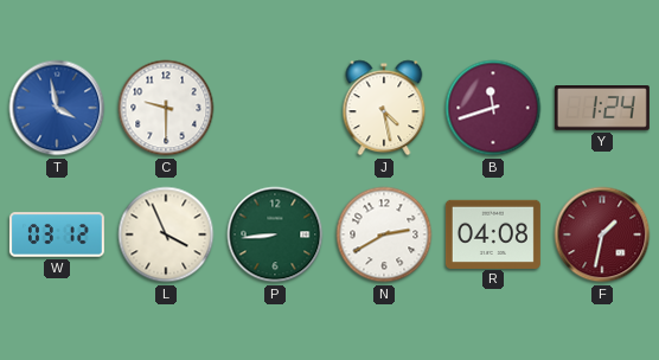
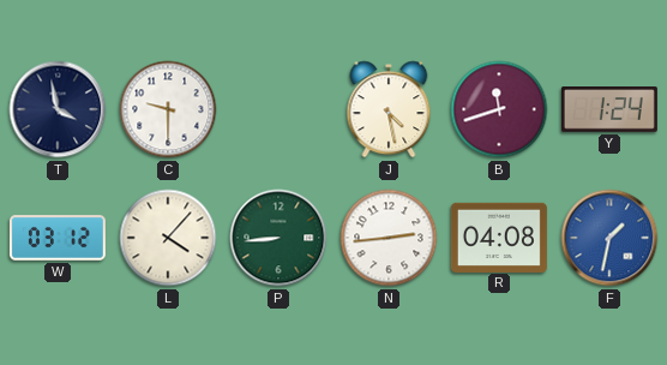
T dial: blue -> navy
L: 3:56 -> 4:07
N: 2:40 -> 2:44
F dial: burgundy -> blue
